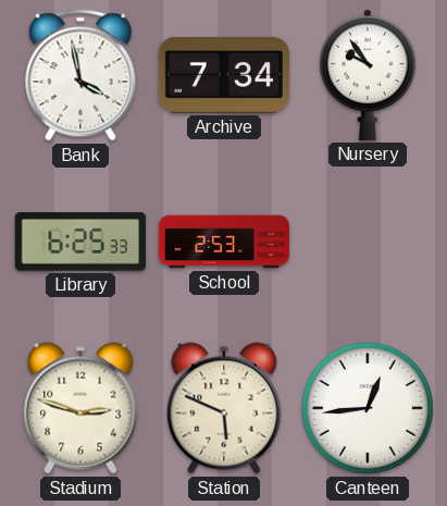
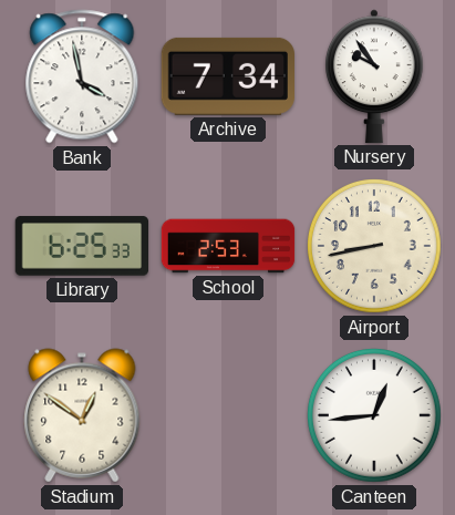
Airport: none -> 8:43
Stadium: 2:48 -> 12:51
Station: 5:49 -> none
